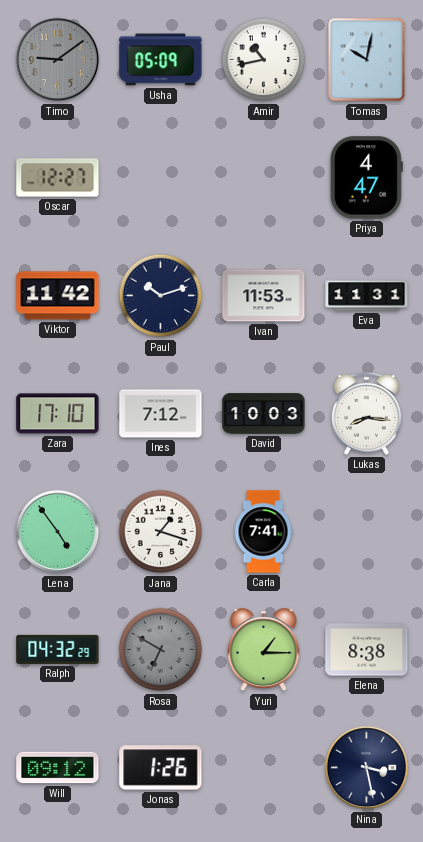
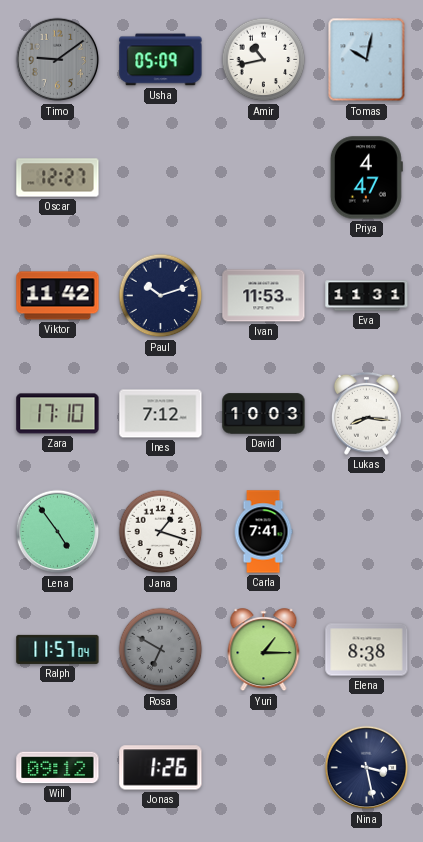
Ralph: 04:32 -> 11:57
